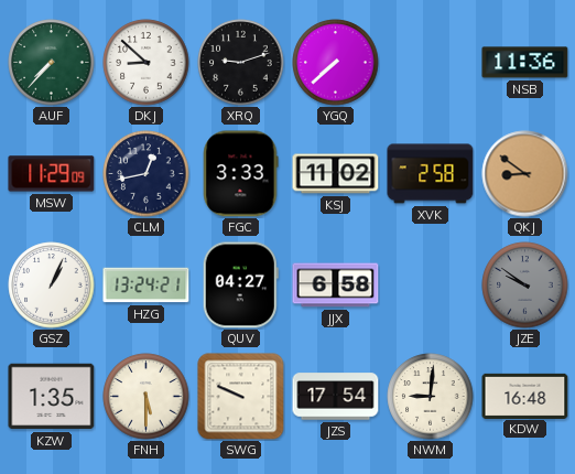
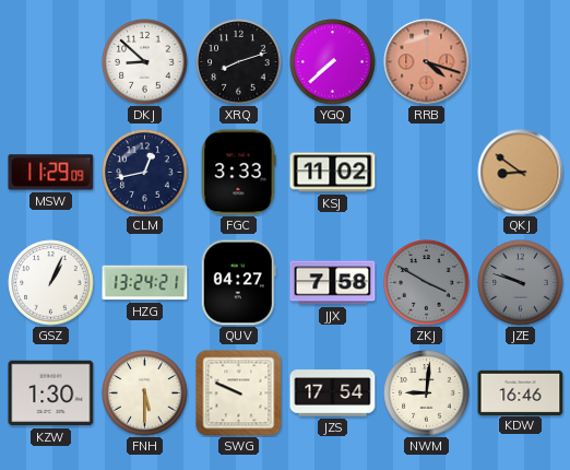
AUF: 7:37 -> none
XRQ: 9:12 -> 8:12
RRB: none -> 4:18
NSB: 11:36 -> none
XVK: 2:58 -> none
JJX: 6:58 -> 7:58
ZKJ: none -> 3:50
JZE: 9:51 -> 9:48
KZW: 1:35 -> 1:30
KDW: 16:48 -> 16:46
